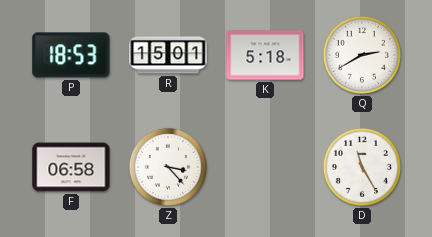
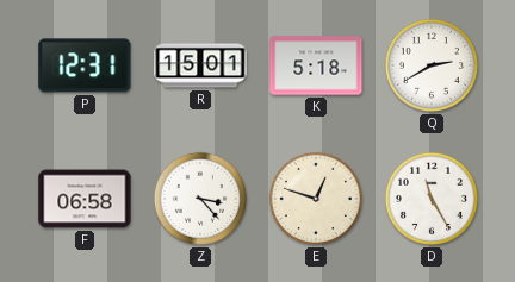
P: 18:53 -> 12:31
E: none -> 12:48
